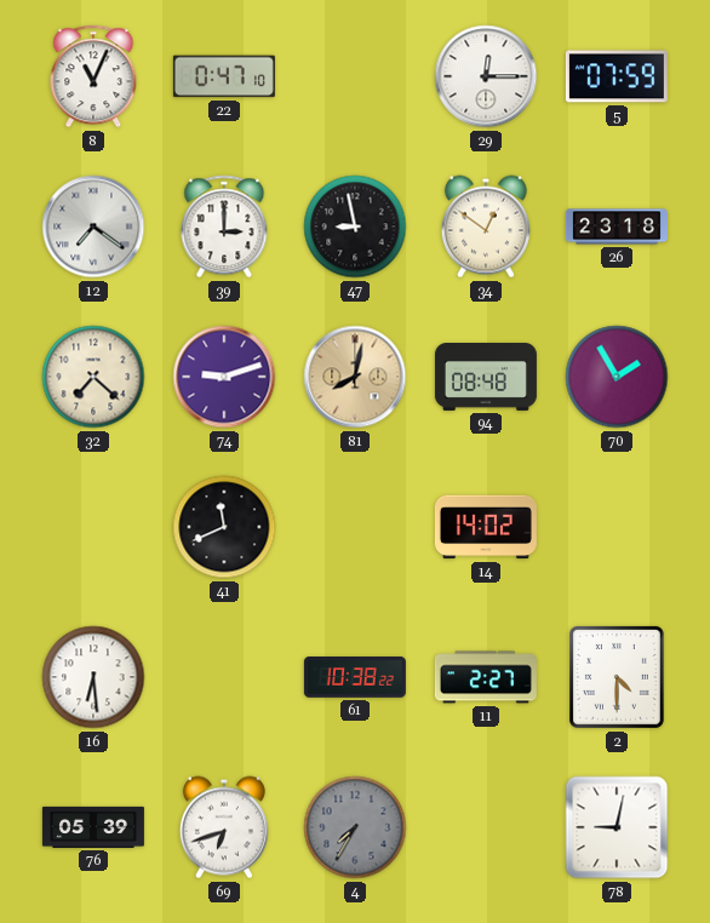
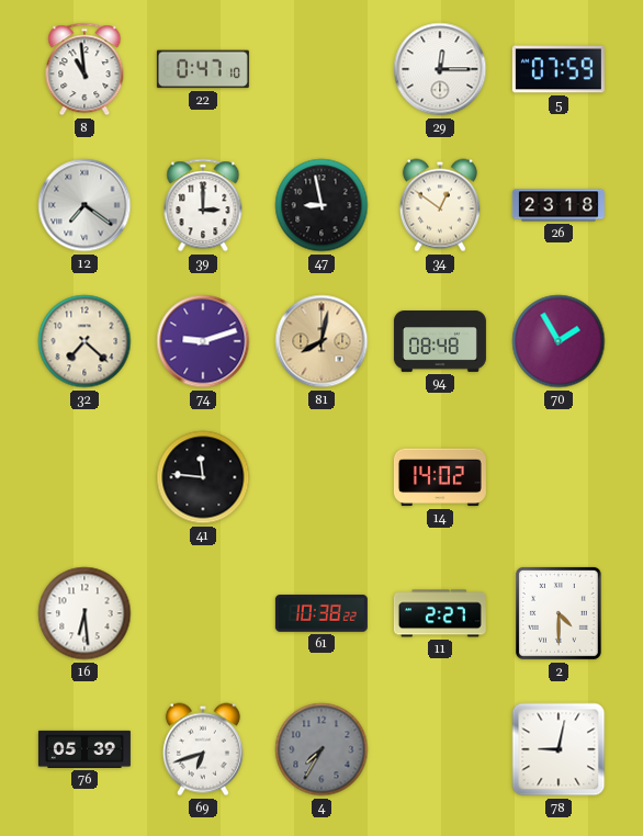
8: 11:04 -> 10:59
41: 11:41 -> 11:46
